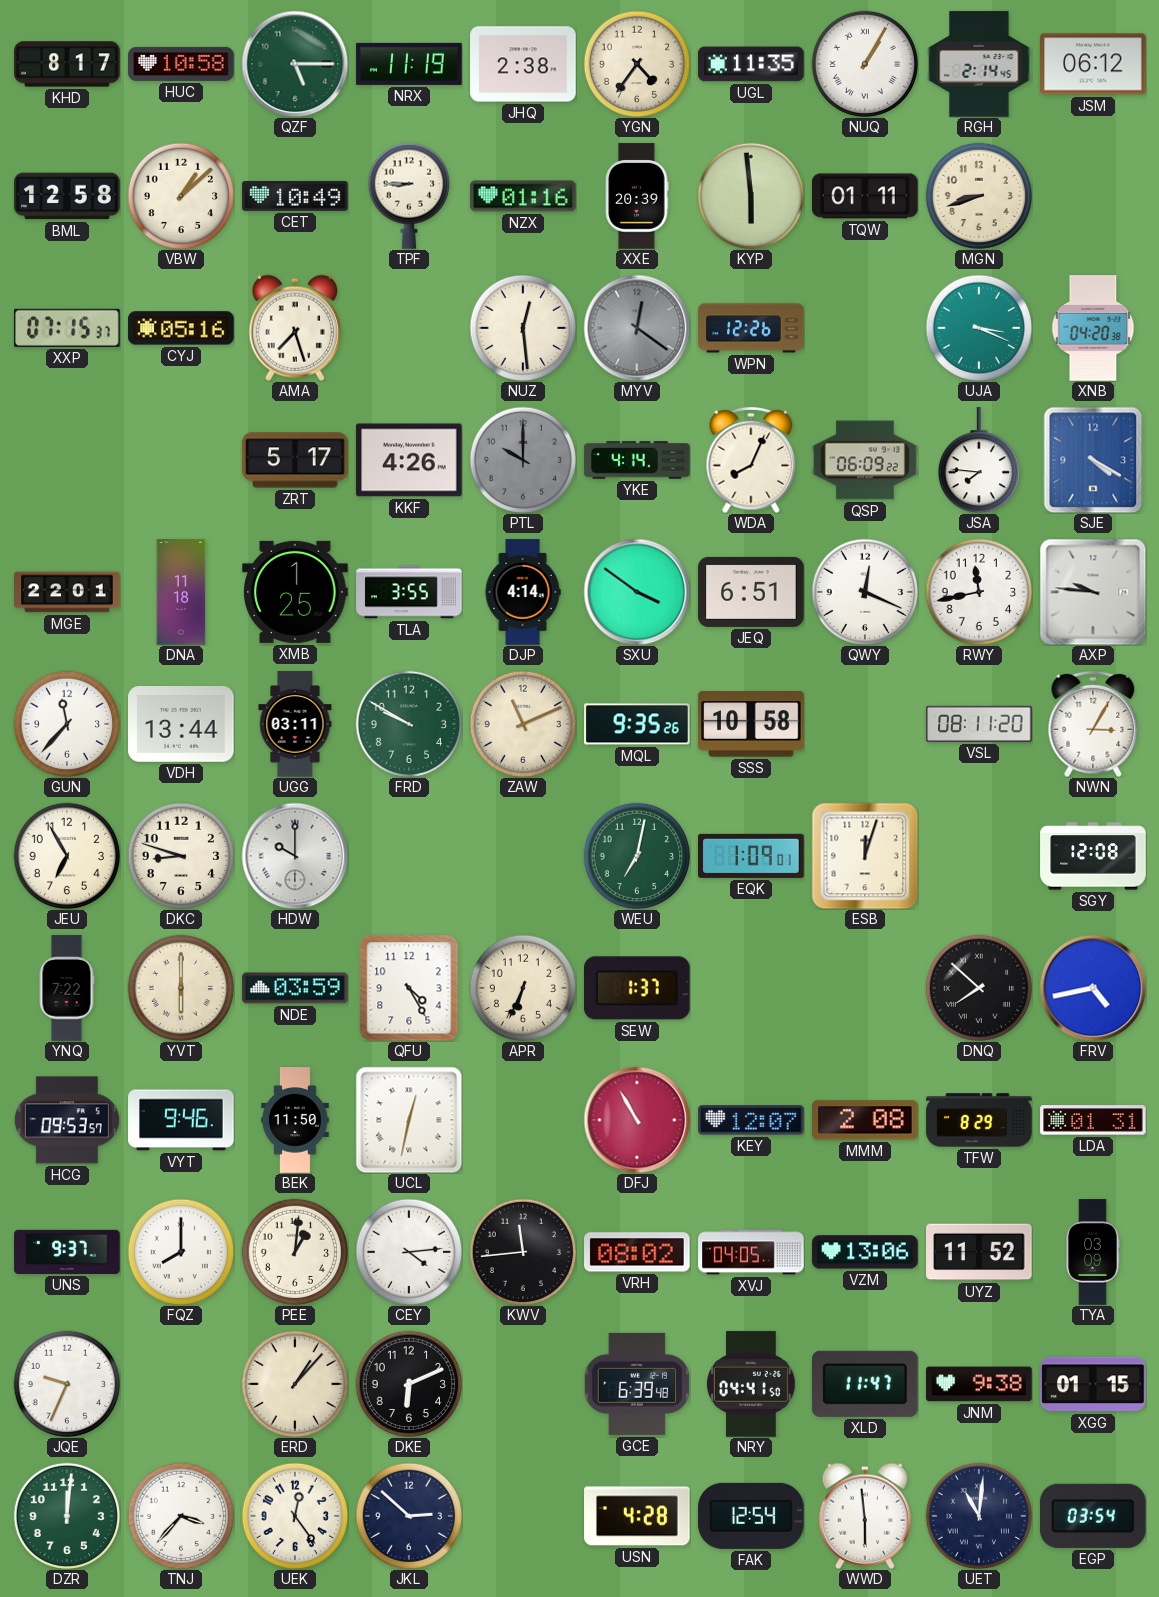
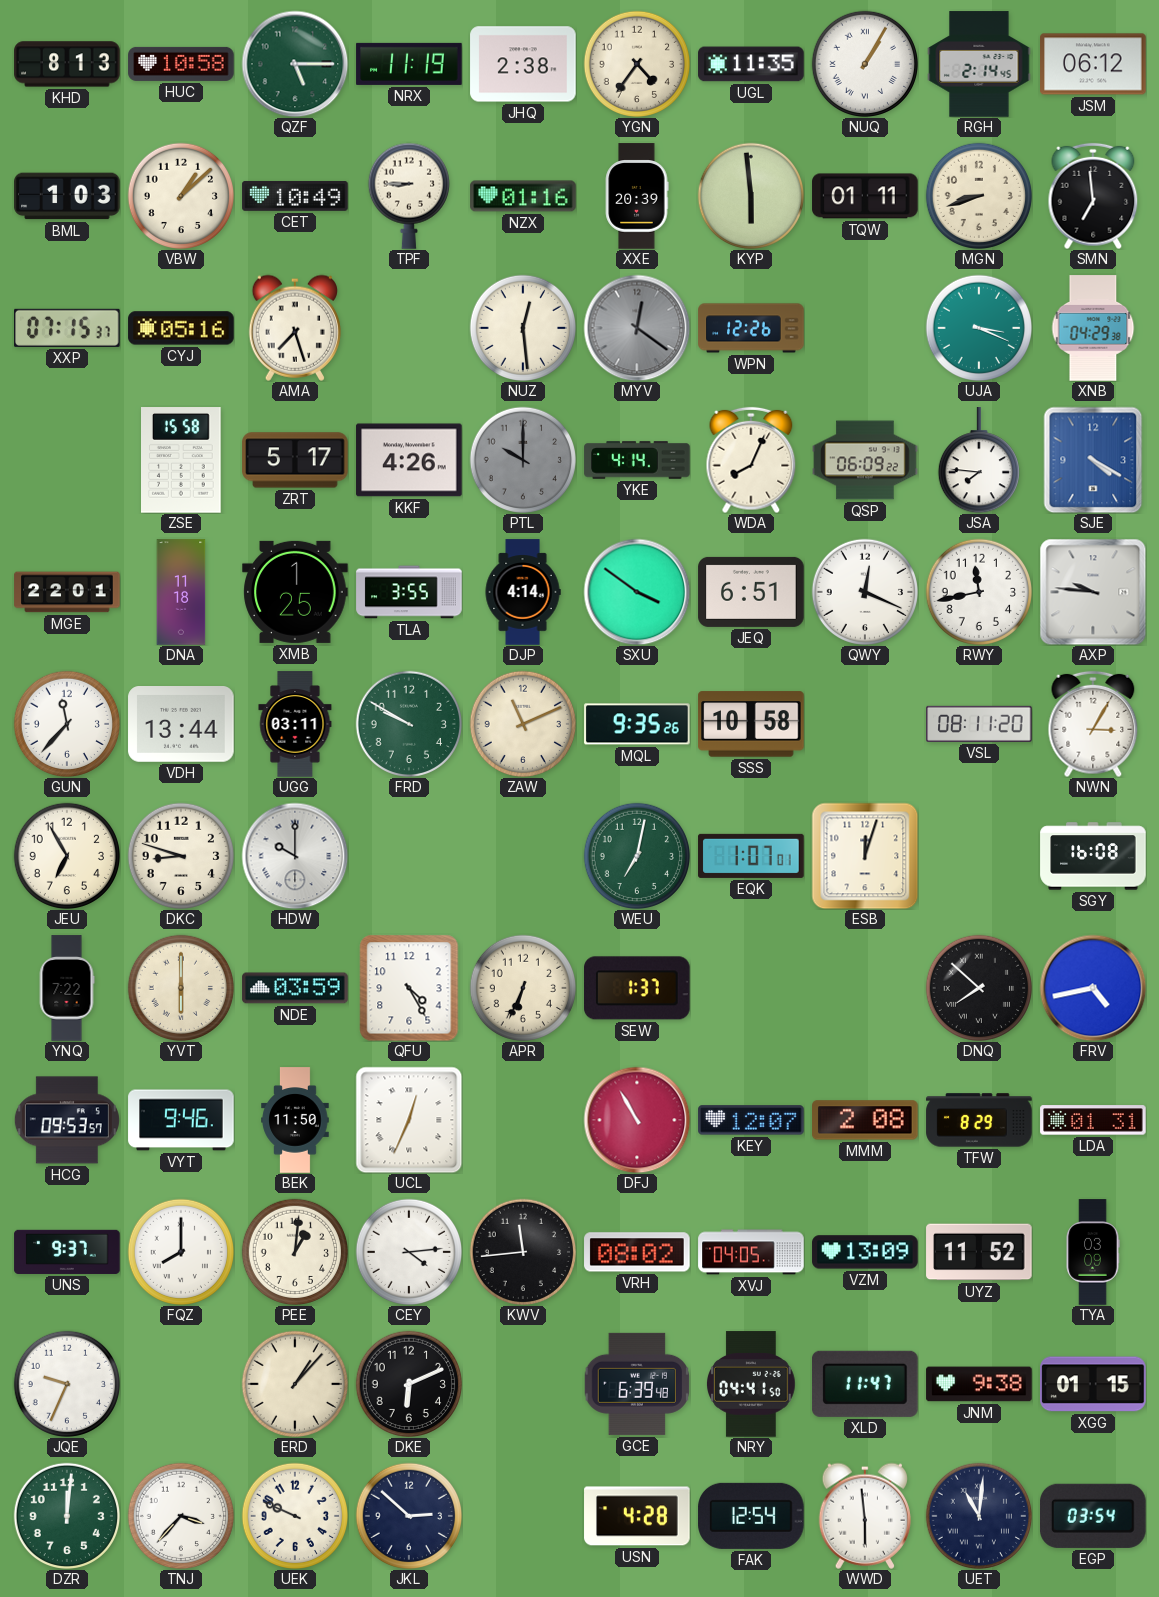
KHD: 8:17 -> 8:13
BML: 12:58 -> 1:03
SMN: none -> 6:59
XNB: 04:20 -> 04:29
ZSE: none -> 15:58
EQK: 1:09 -> 1:07
SGY: 12:08 -> 16:08
UCL: 12:32 -> 12:34
VZM: 13:06 -> 13:09
UEK: 12:24 -> 9:49
